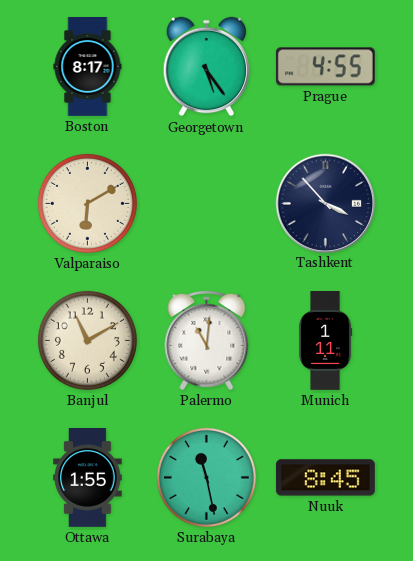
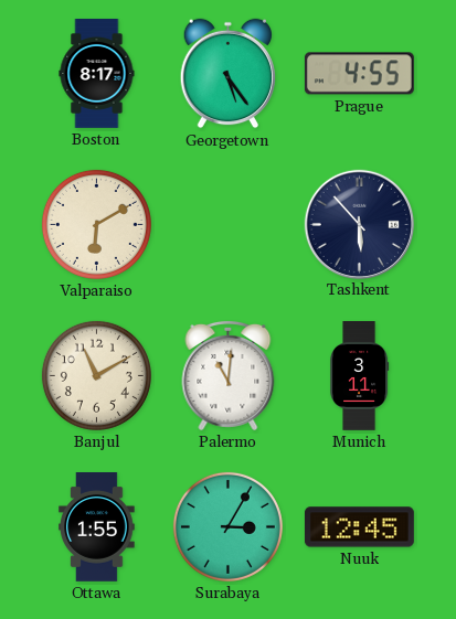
Tashkent: 3:53 -> 5:53
Munich: 1:11 -> 3:11
Surabaya: 11:28 -> 3:05
Nuuk: 8:45 -> 12:45
